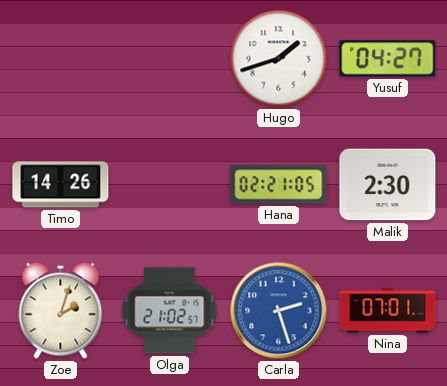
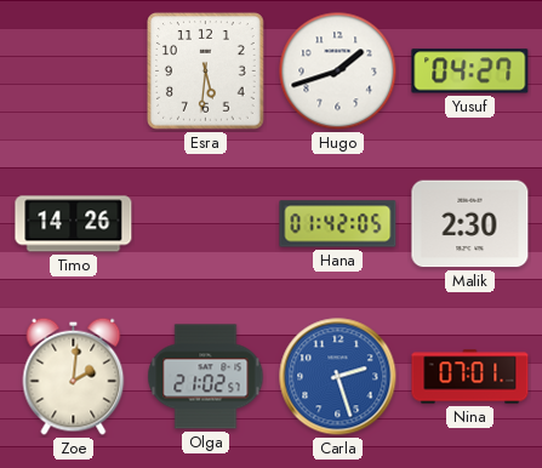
Esra: none -> 5:31
Hana: 02:21 -> 01:42
Zoe: 2:03 -> 2:01
